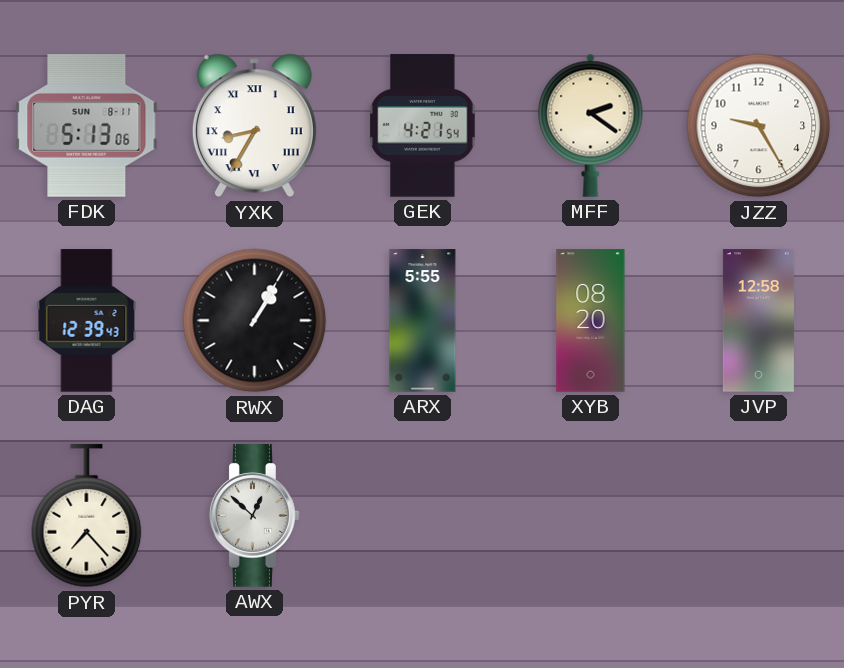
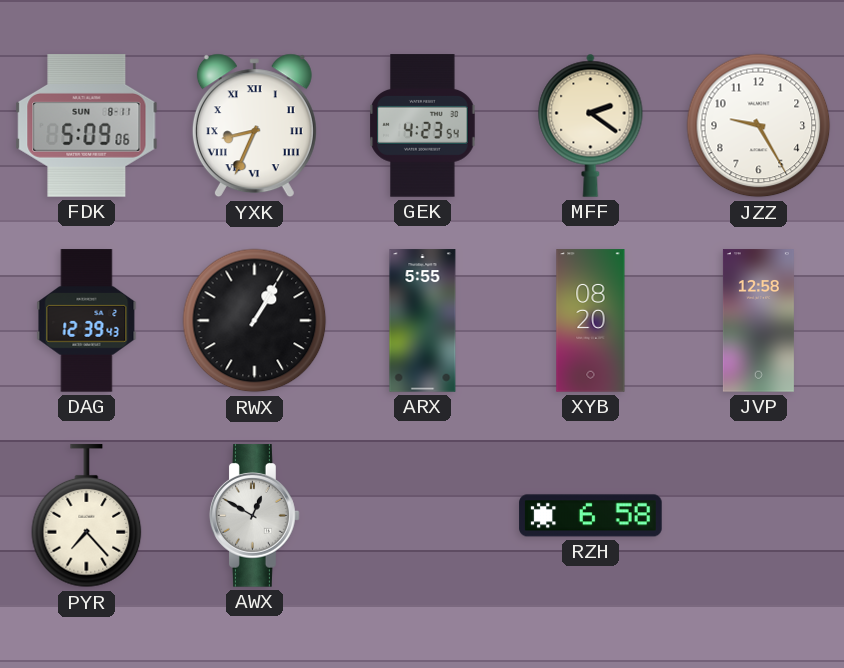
FDK: 5:13 -> 5:09
YXK: 8:35 -> 8:34
GEK: 4:21 -> 4:23
AWX: 12:52 -> 12:50
RZH: none -> 6:58
